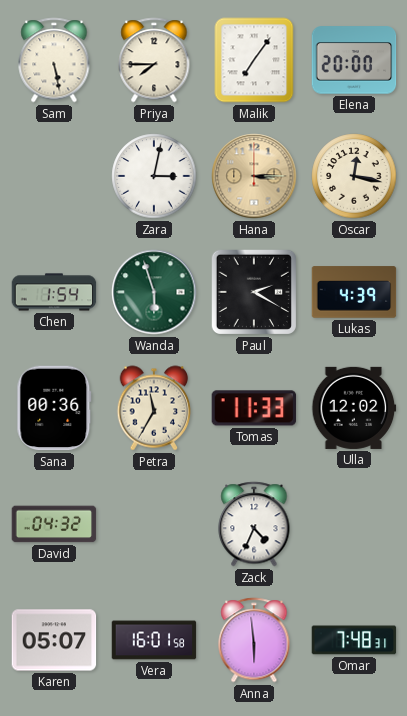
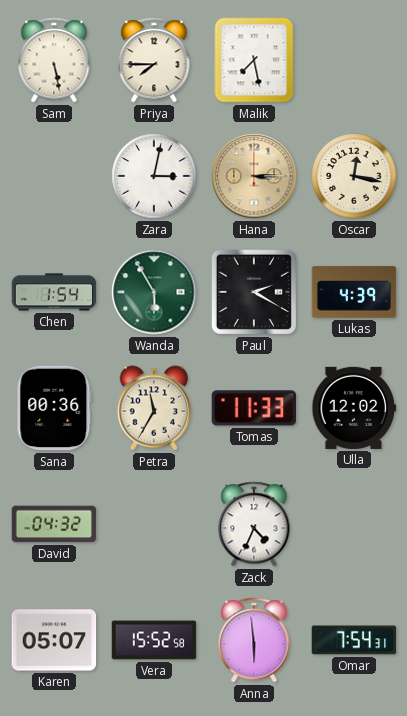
Malik: 7:06 -> 7:28
Elena: 20:00 -> none
Wanda: 5:57 -> 5:55
Vera: 16:01 -> 15:52
Omar: 7:48 -> 7:54
